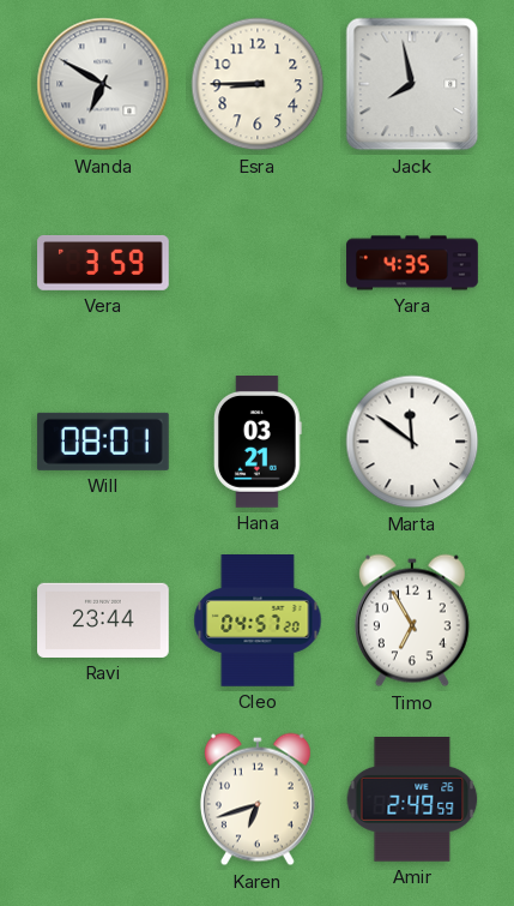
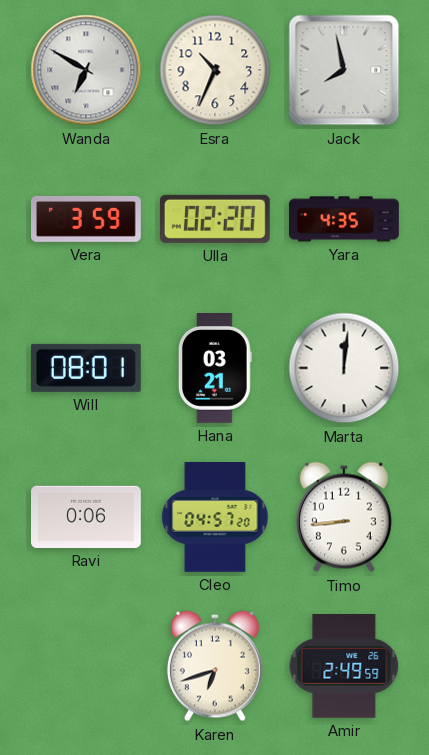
Esra: 8:45 -> 10:34
Ulla: none -> 02:20
Marta: 11:51 -> 12:01
Ravi: 23:44 -> 0:06
Timo: 6:55 -> 8:44
